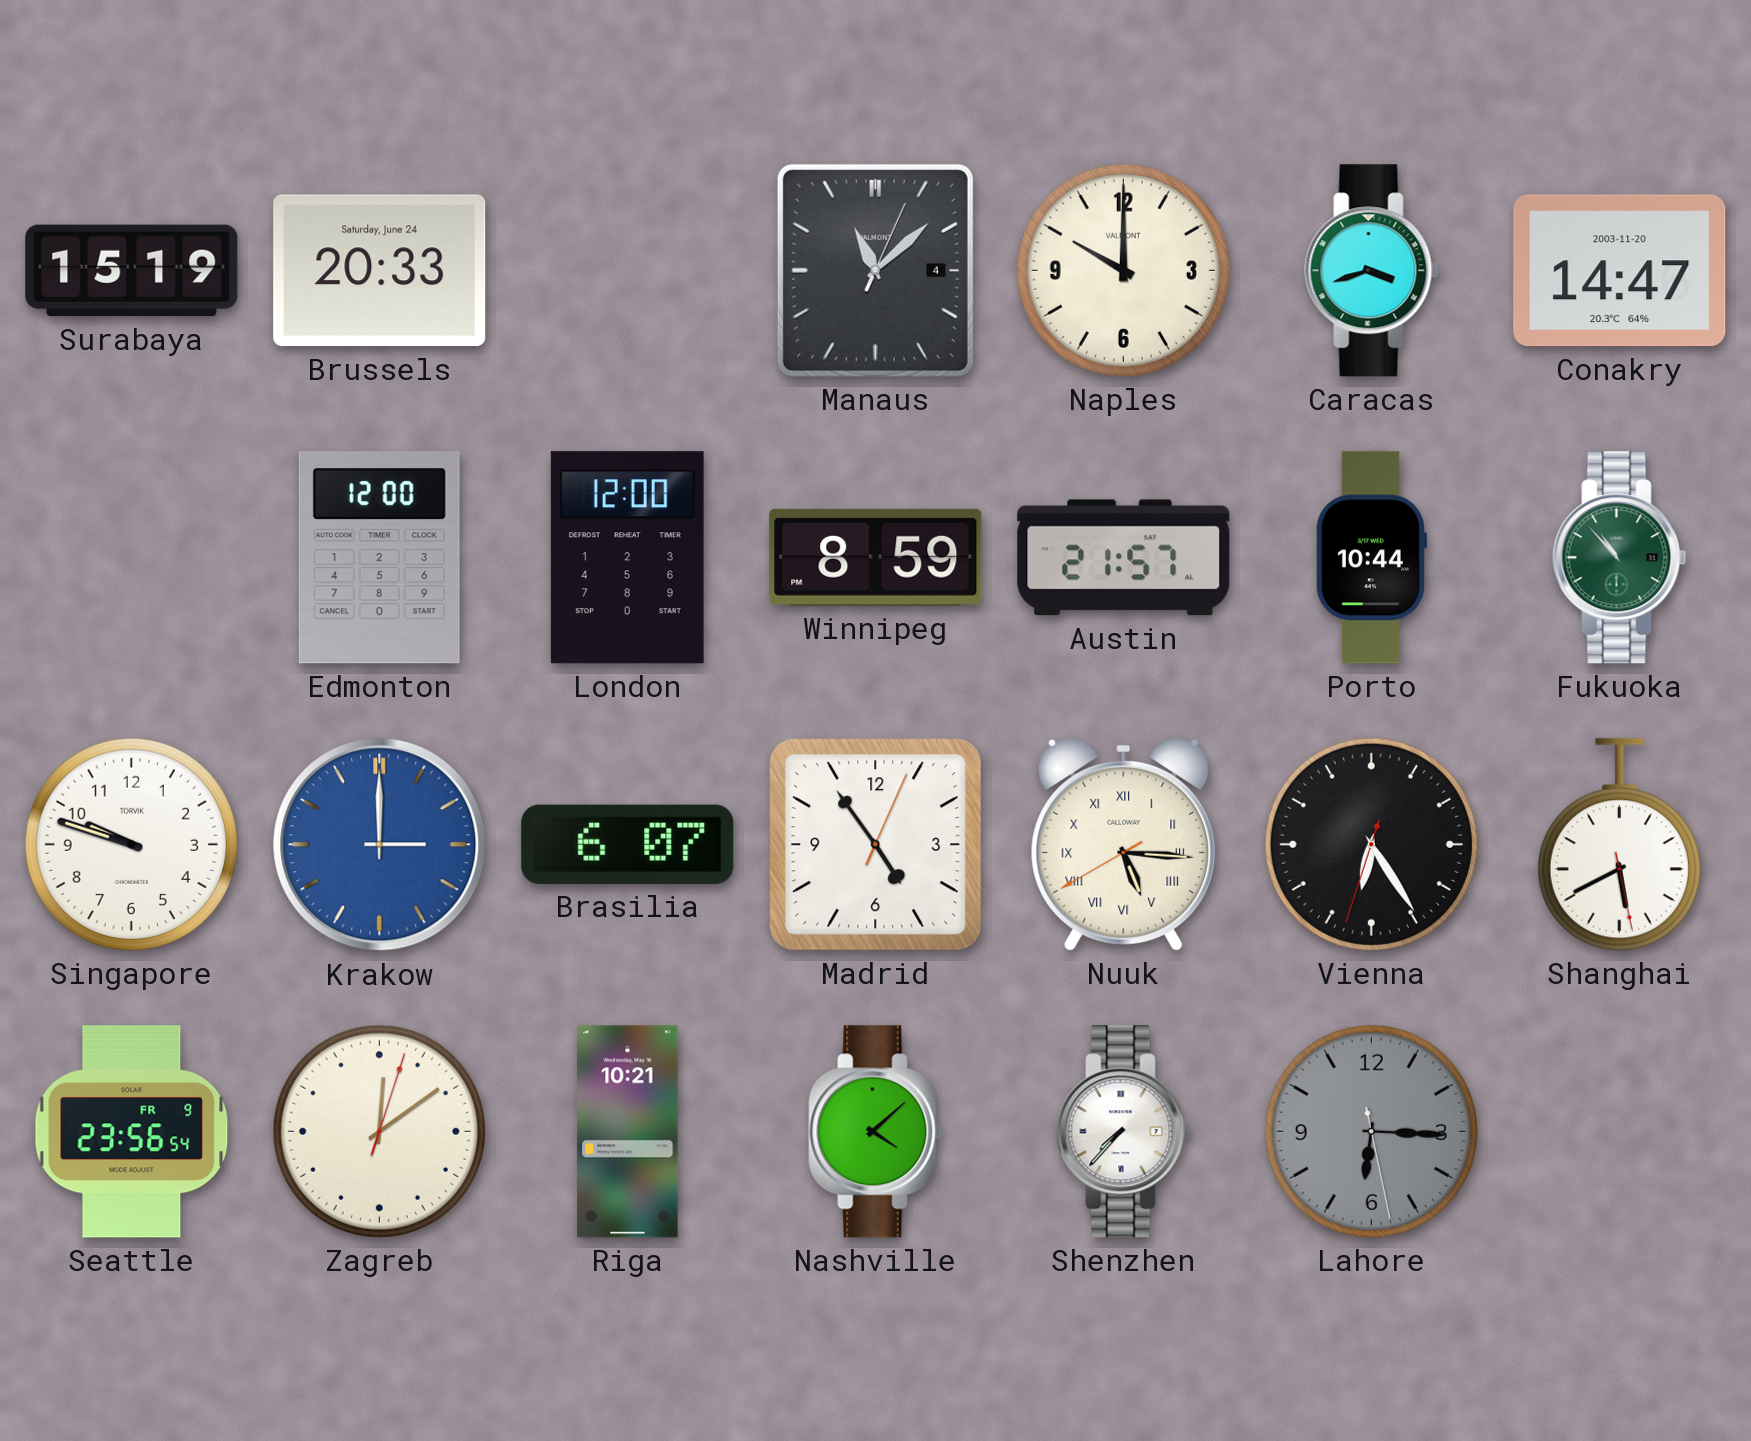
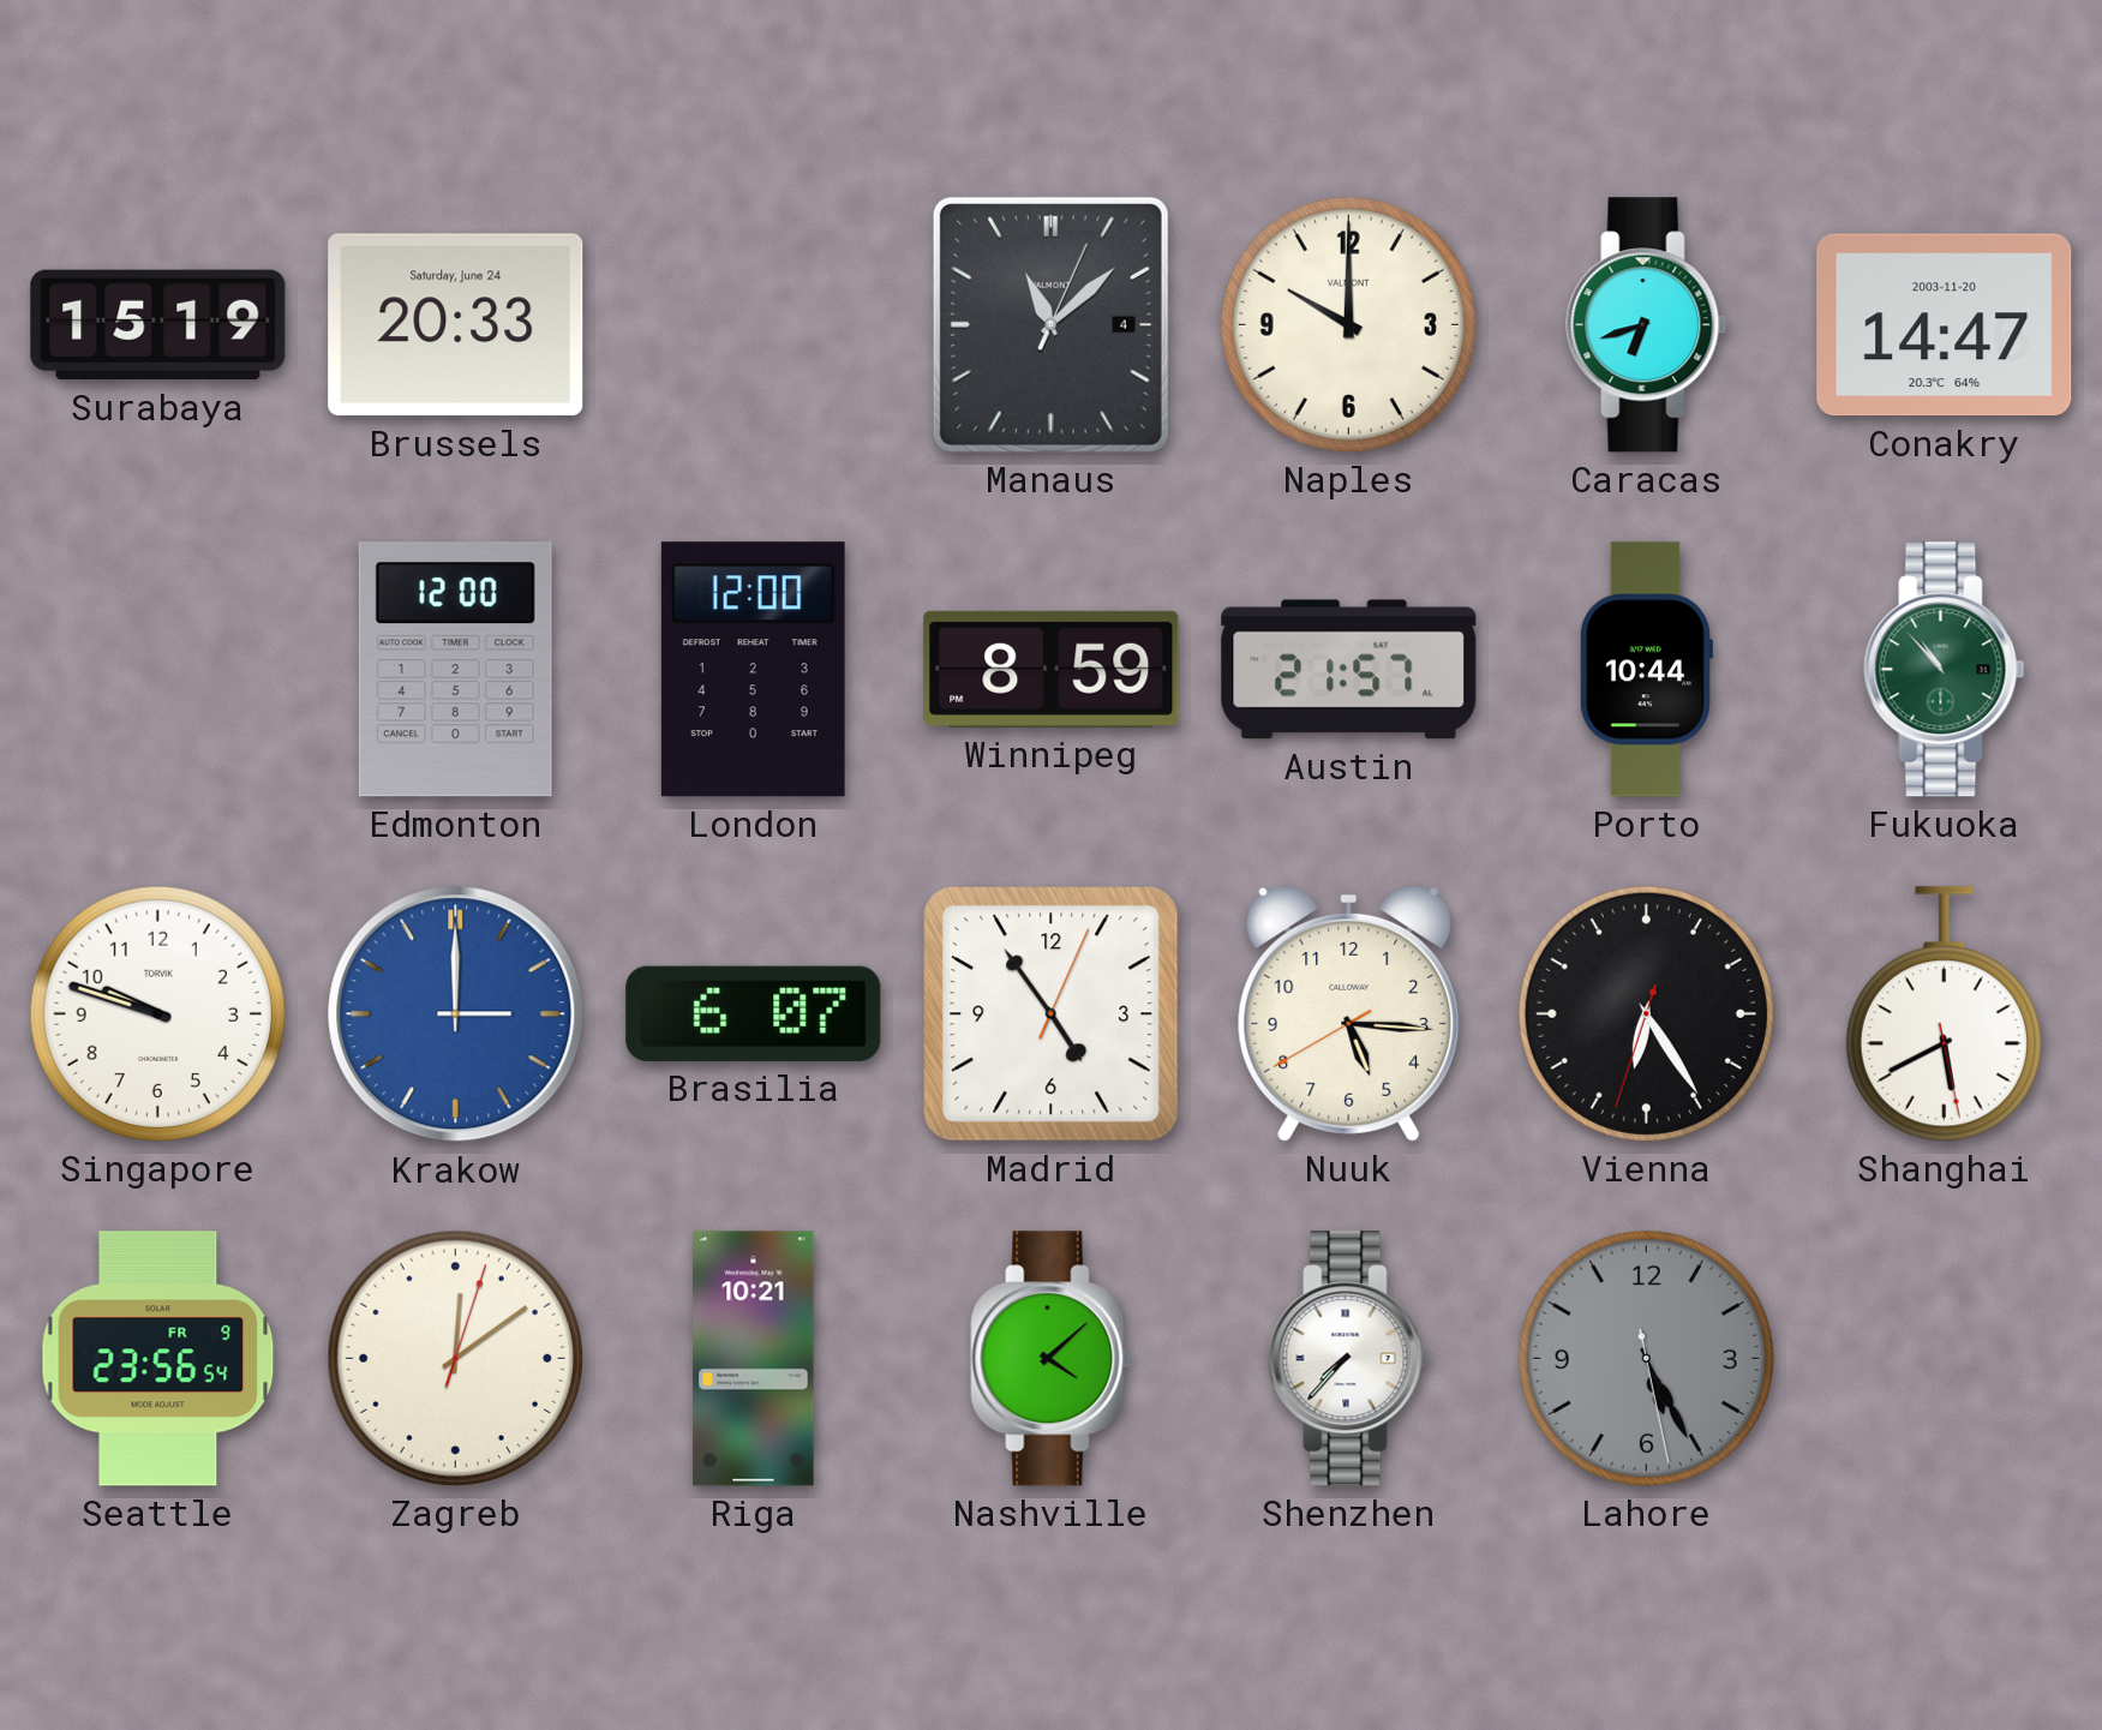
Caracas: 3:42 -> 6:42
Nuuk numerals: Roman -> Arabic
Lahore: 6:15 -> 5:25
